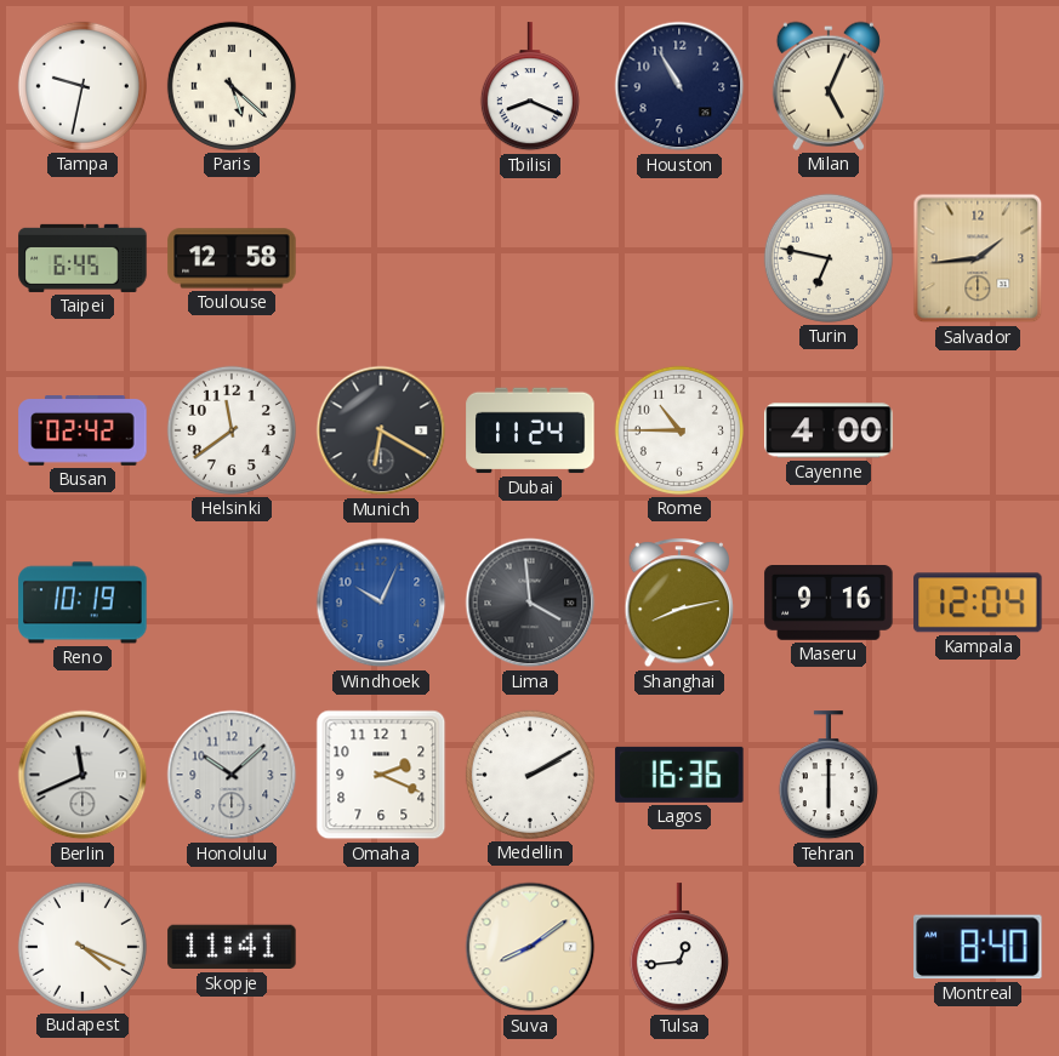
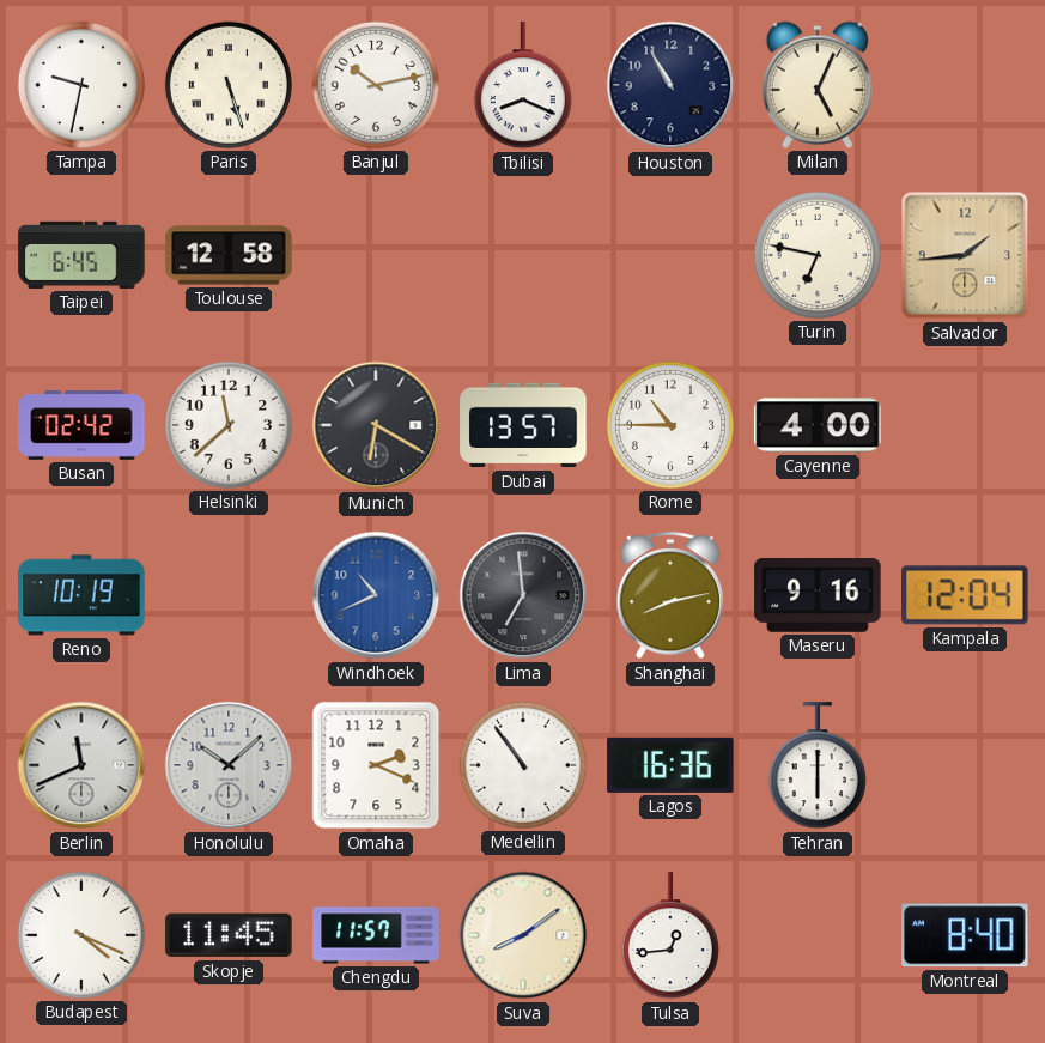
Paris: 5:22 -> 5:27
Banjul: none -> 10:13
Helsinki: 11:39 -> 11:38
Dubai: 11:24 -> 13:57
Windhoek: 10:04 -> 10:41
Lima: 3:59 -> 6:59
Medellin: 2:10 -> 10:54
Skopje: 11:41 -> 11:45
Chengdu: none -> 11:57
